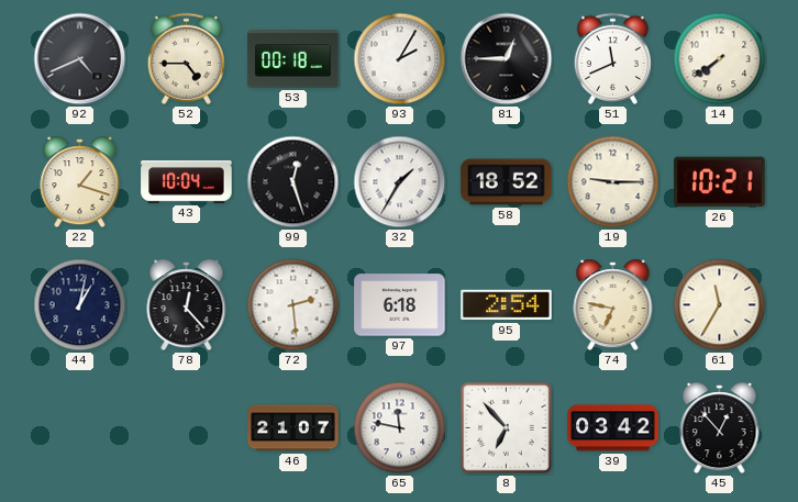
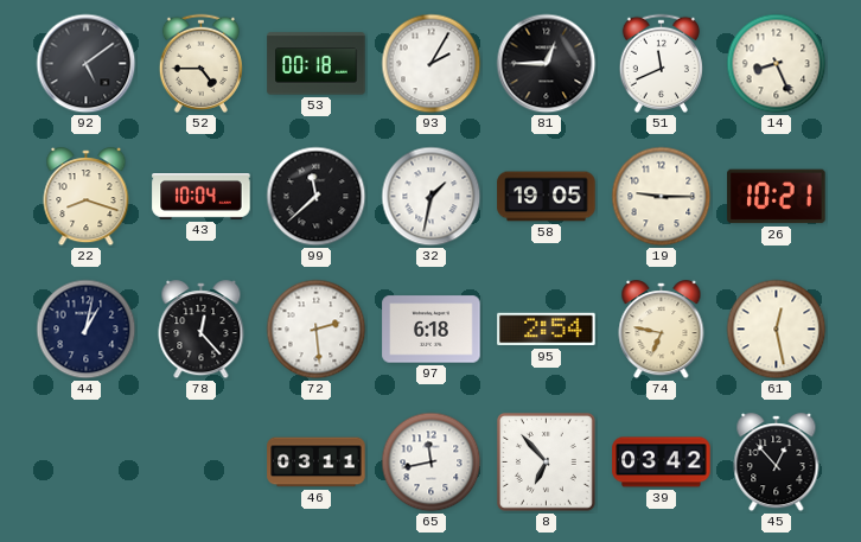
92: 4:41 -> 5:09
14: 7:39 -> 8:26
22: 1:18 -> 8:18
99: 12:27 -> 11:38
32: 1:35 -> 1:32
58: 18:52 -> 19:05
61: 11:35 -> 12:28
46: 21:07 -> 03:11
65: 11:47 -> 11:43
